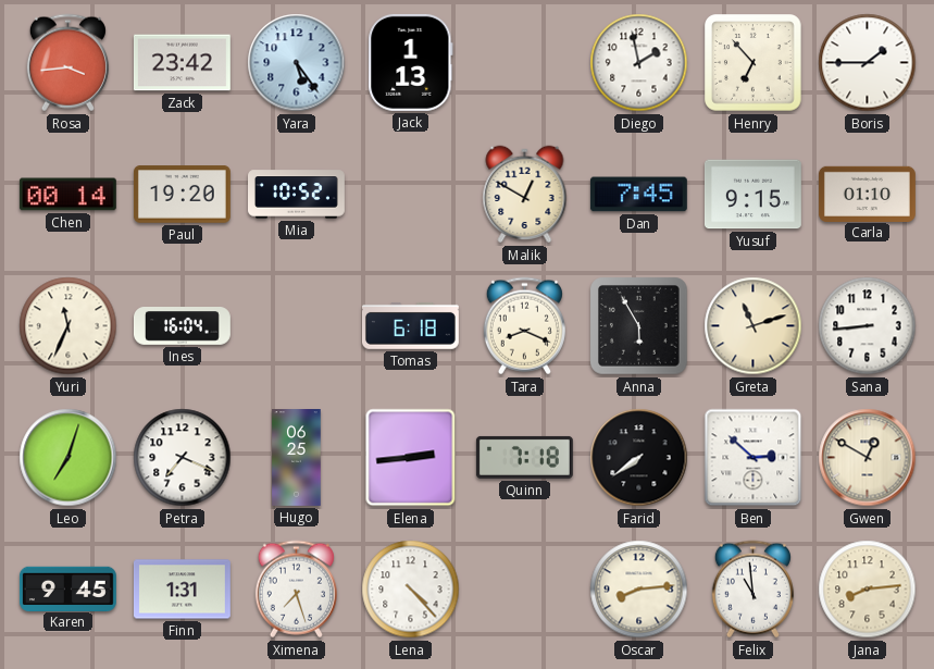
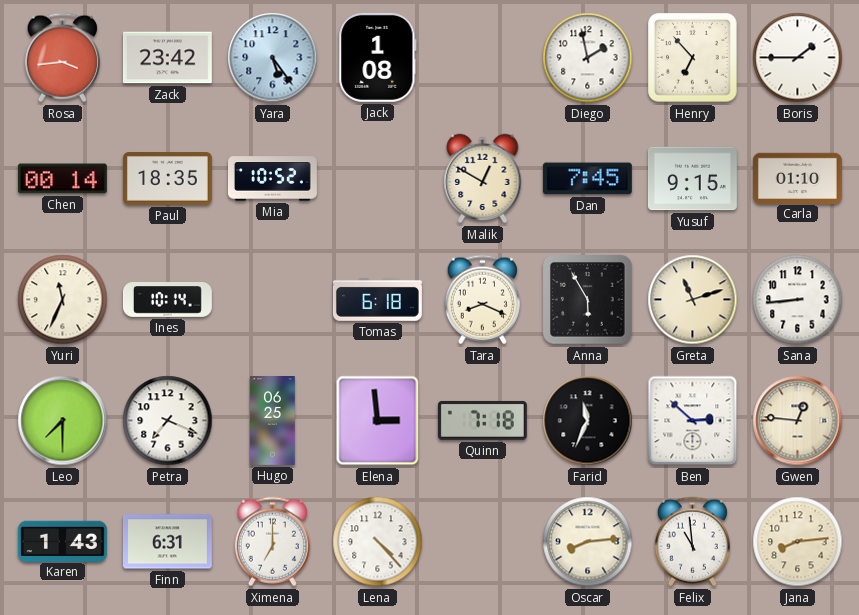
Jack: 1:13 -> 1:08
Paul: 19:20 -> 18:35
Ines: 16:04 -> 10:14
Leo: 7:03 -> 7:30
Elena: 2:44 -> 2:59
Farid: 7:39 -> 11:34
Gwen: 12:50 -> 12:46
Karen: 9:45 -> 1:43
Finn: 1:31 -> 6:31
Ximena: 7:27 -> 7:00
